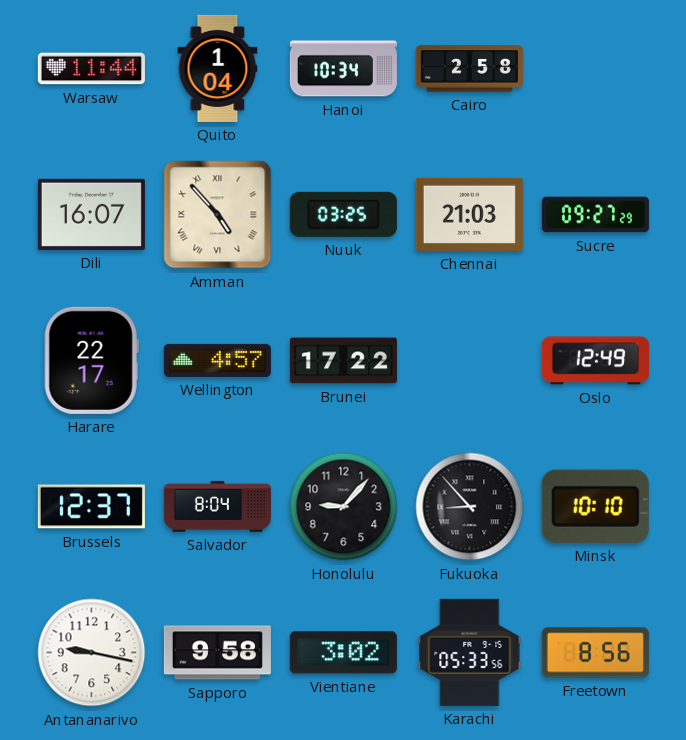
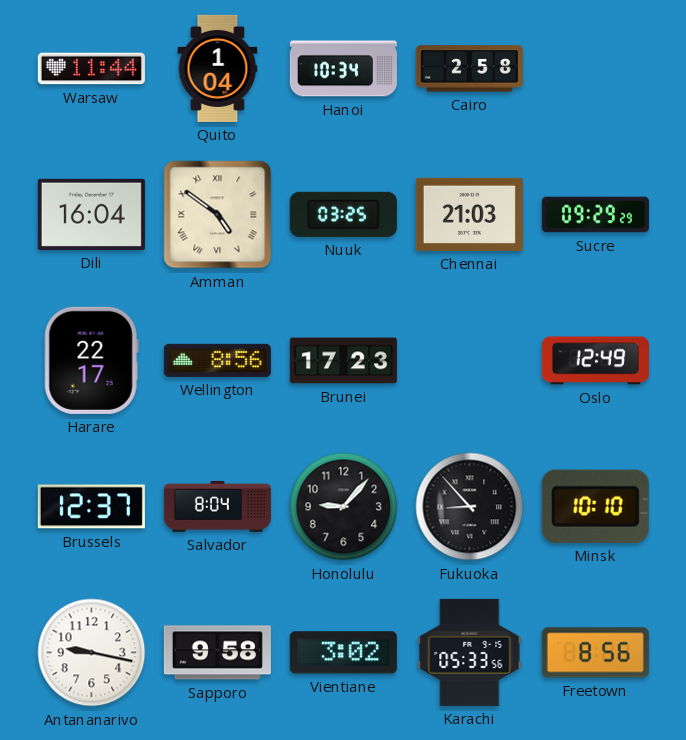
Dili: 16:07 -> 16:04
Amman: 4:53 -> 4:51
Sucre: 09:27 -> 09:29
Wellington: 4:57 -> 8:56
Brunei: 17:22 -> 17:23
